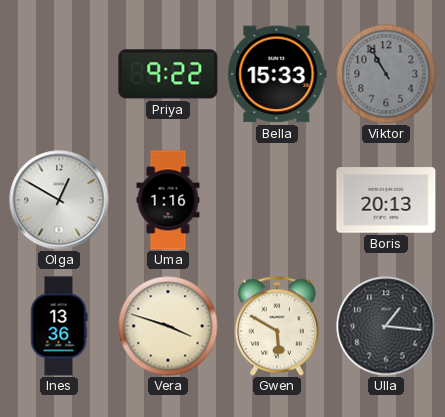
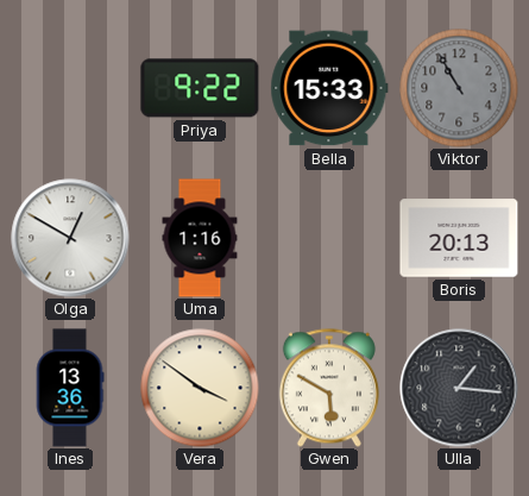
Vera: 3:48 -> 3:51
